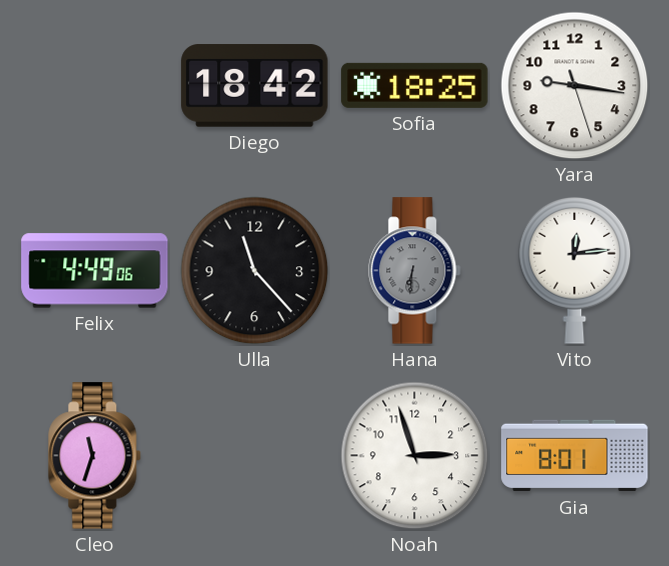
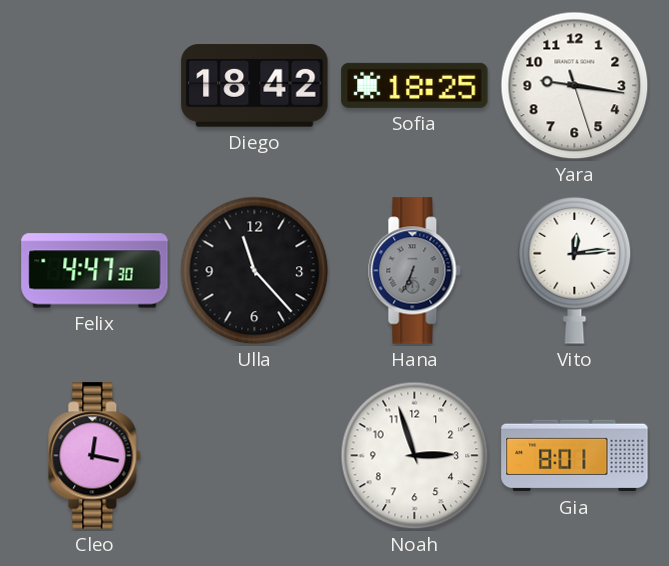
Felix: 4:49 -> 4:47
Hana: 6:31 -> 6:34
Cleo: 11:33 -> 12:17
